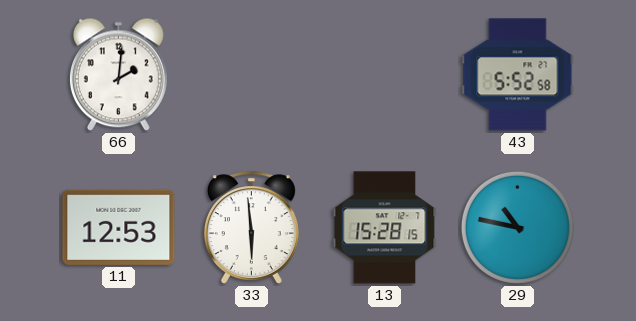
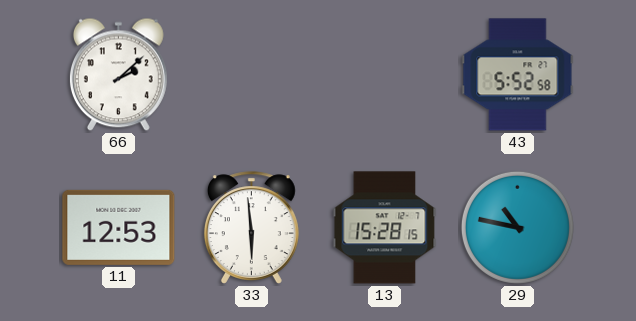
66: 2:01 -> 2:08
